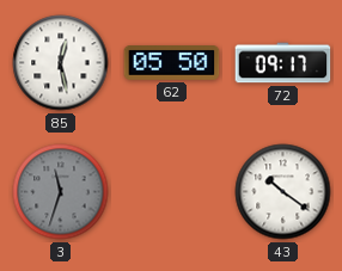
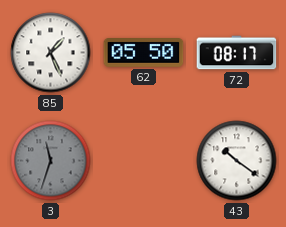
85: 12:28 -> 1:26
72: 09:17 -> 08:17
